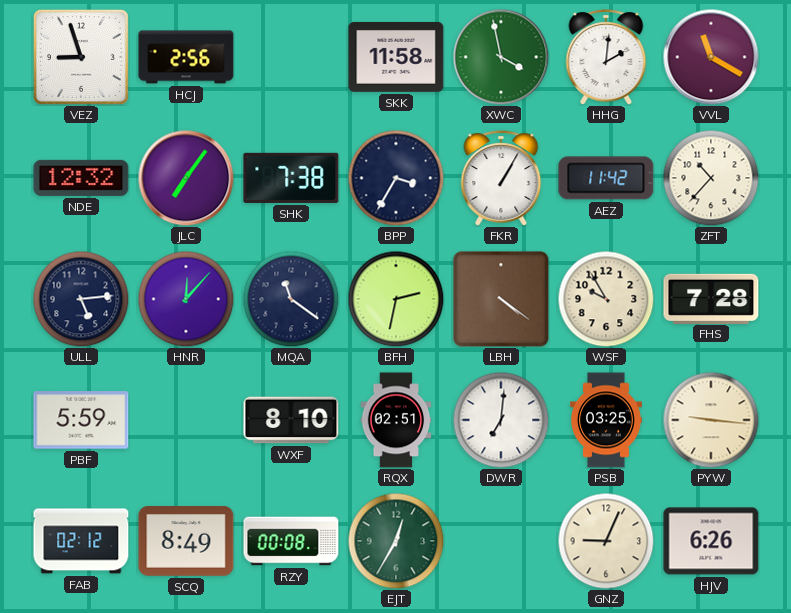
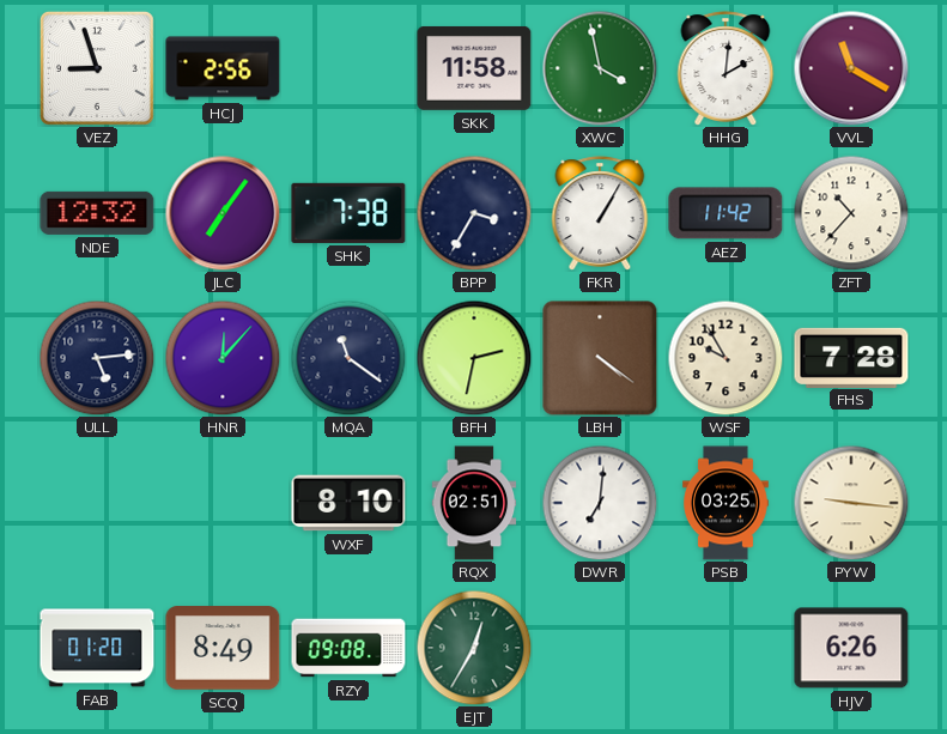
PBF: 5:59 -> none
FAB: 02:12 -> 01:20
RZY: 00:08 -> 09:08
GNZ: 9:04 -> none
